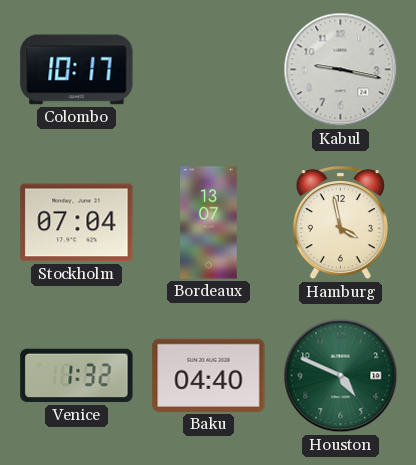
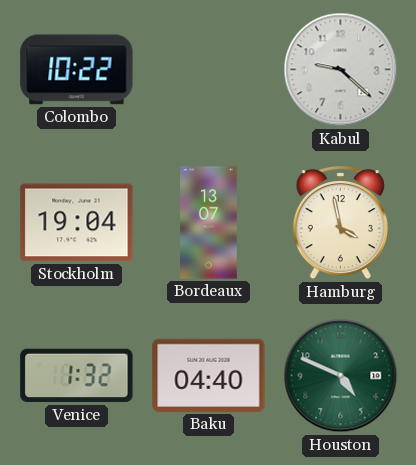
Colombo: 10:17 -> 10:22
Kabul: 9:17 -> 9:22
Stockholm: 07:04 -> 19:04
